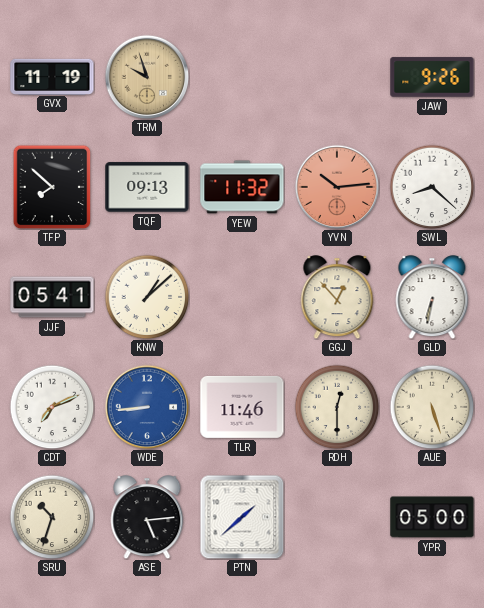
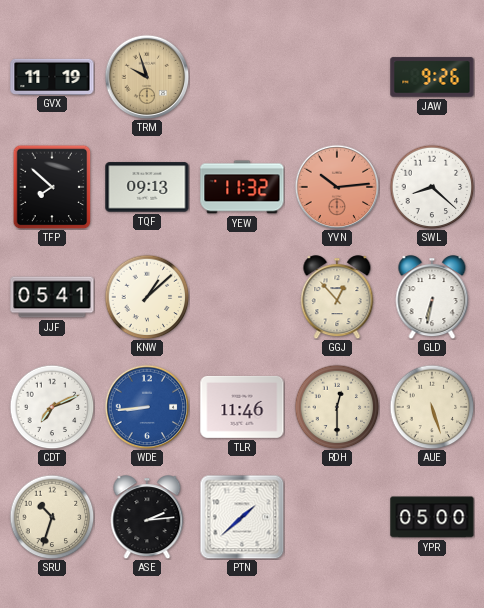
ASE: 5:14 -> 2:14
